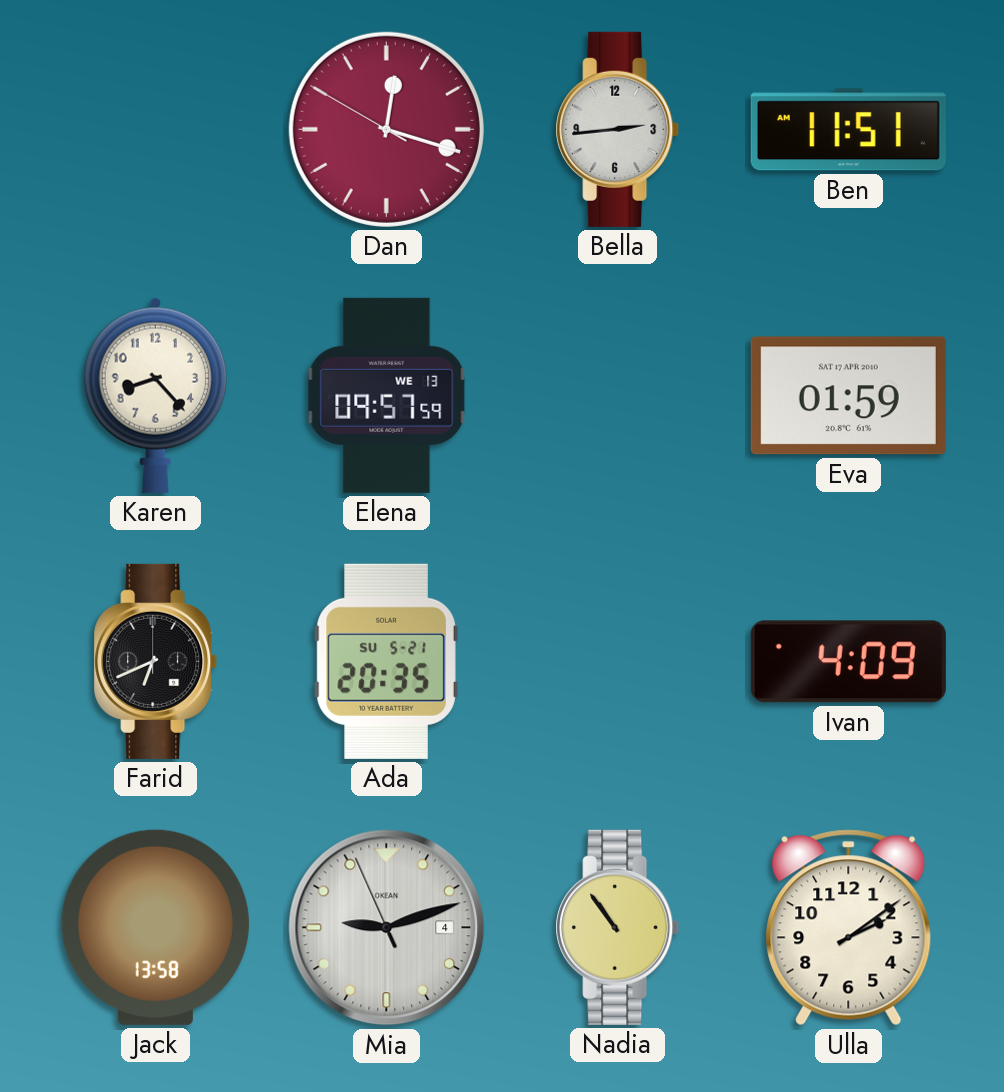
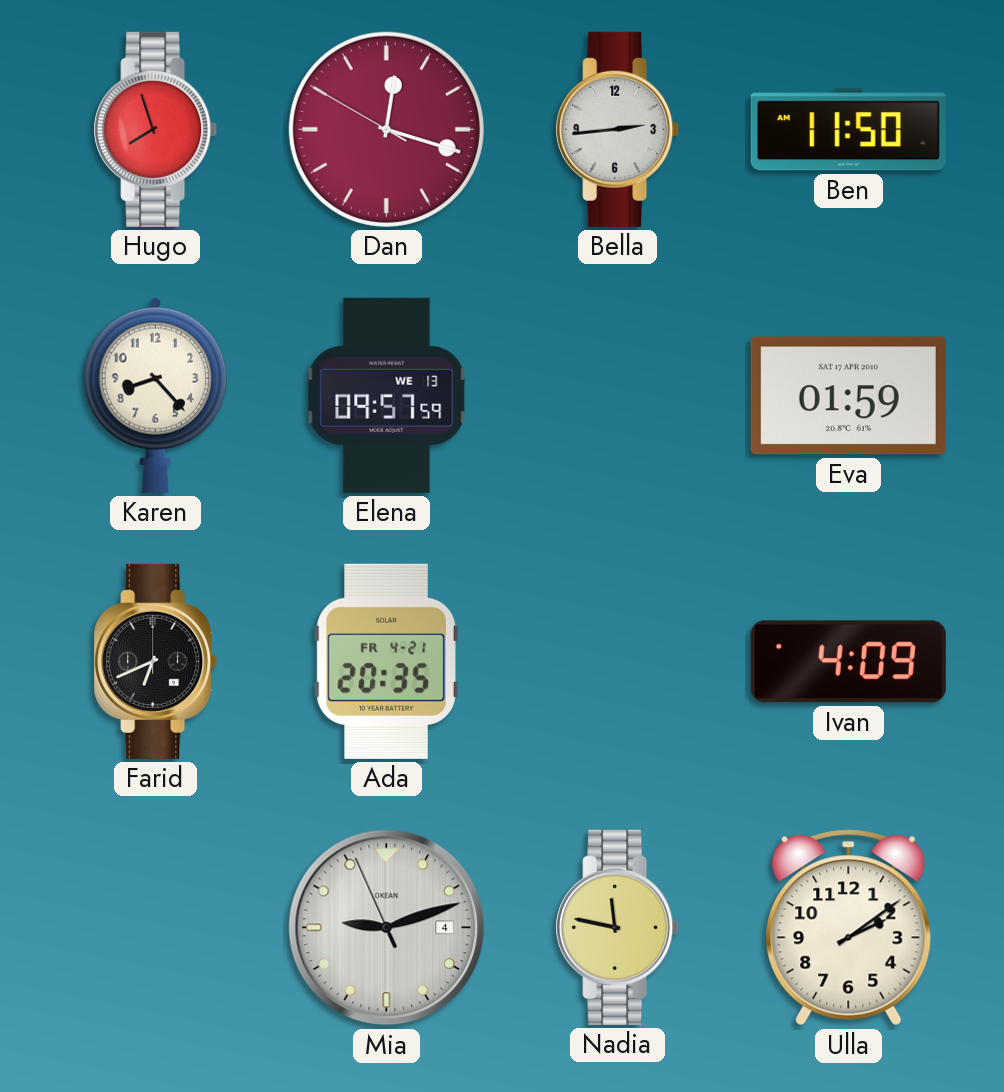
Hugo: none -> 7:57
Ben: 11:51 -> 11:50
Ada date: SU 5-21 -> FR 4-21
Jack: 13:58 -> none
Nadia: 10:54 -> 11:47
